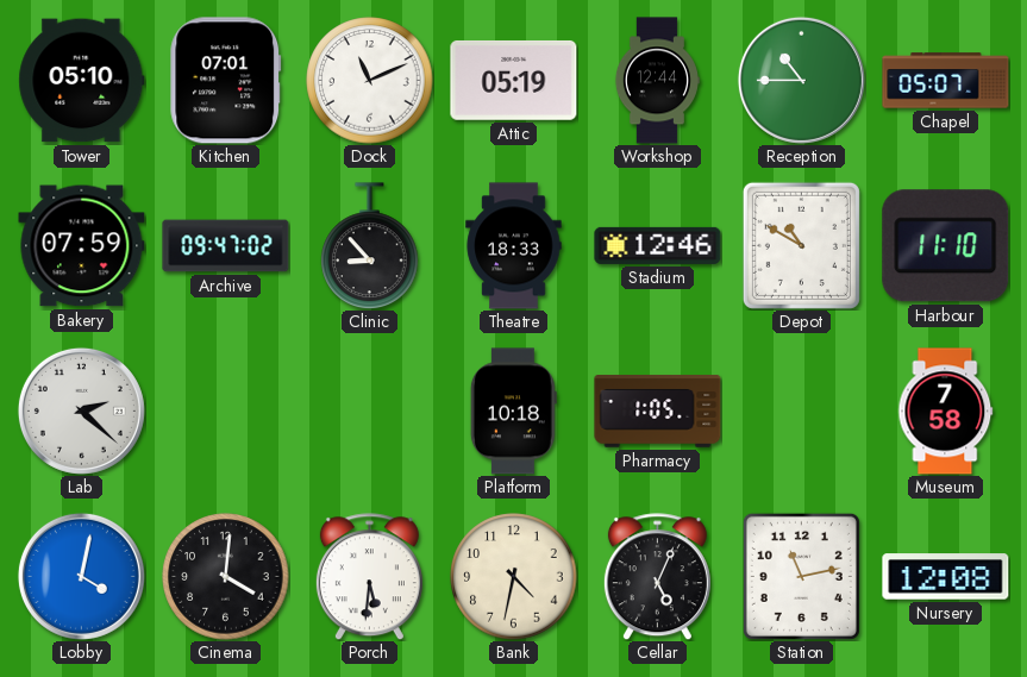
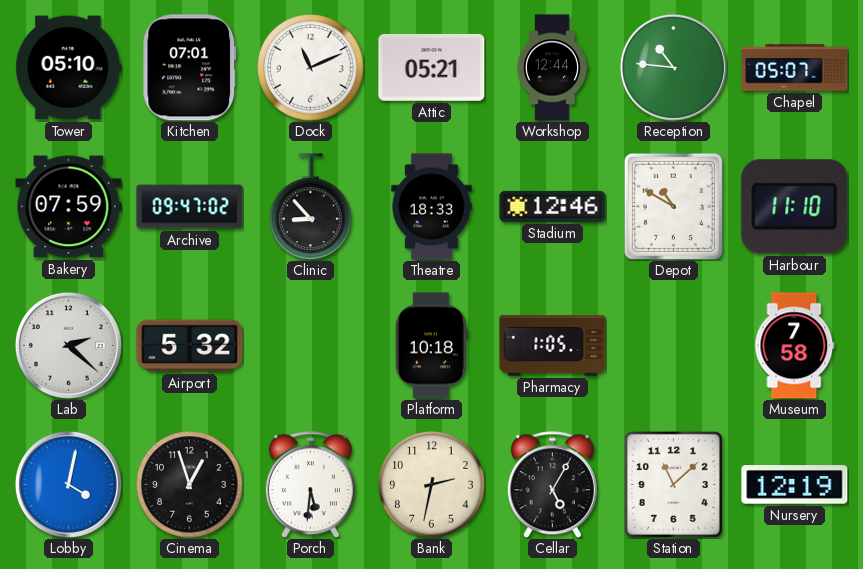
Attic: 05:19 -> 05:21
Reception: 10:45 -> 10:46
Airport: none -> 5:32
Cinema: 4:01 -> 12:57
Bank: 4:32 -> 2:32
Cellar: 5:04 -> 5:05
Station: 11:13 -> 11:08
Nursery: 12:08 -> 12:19
